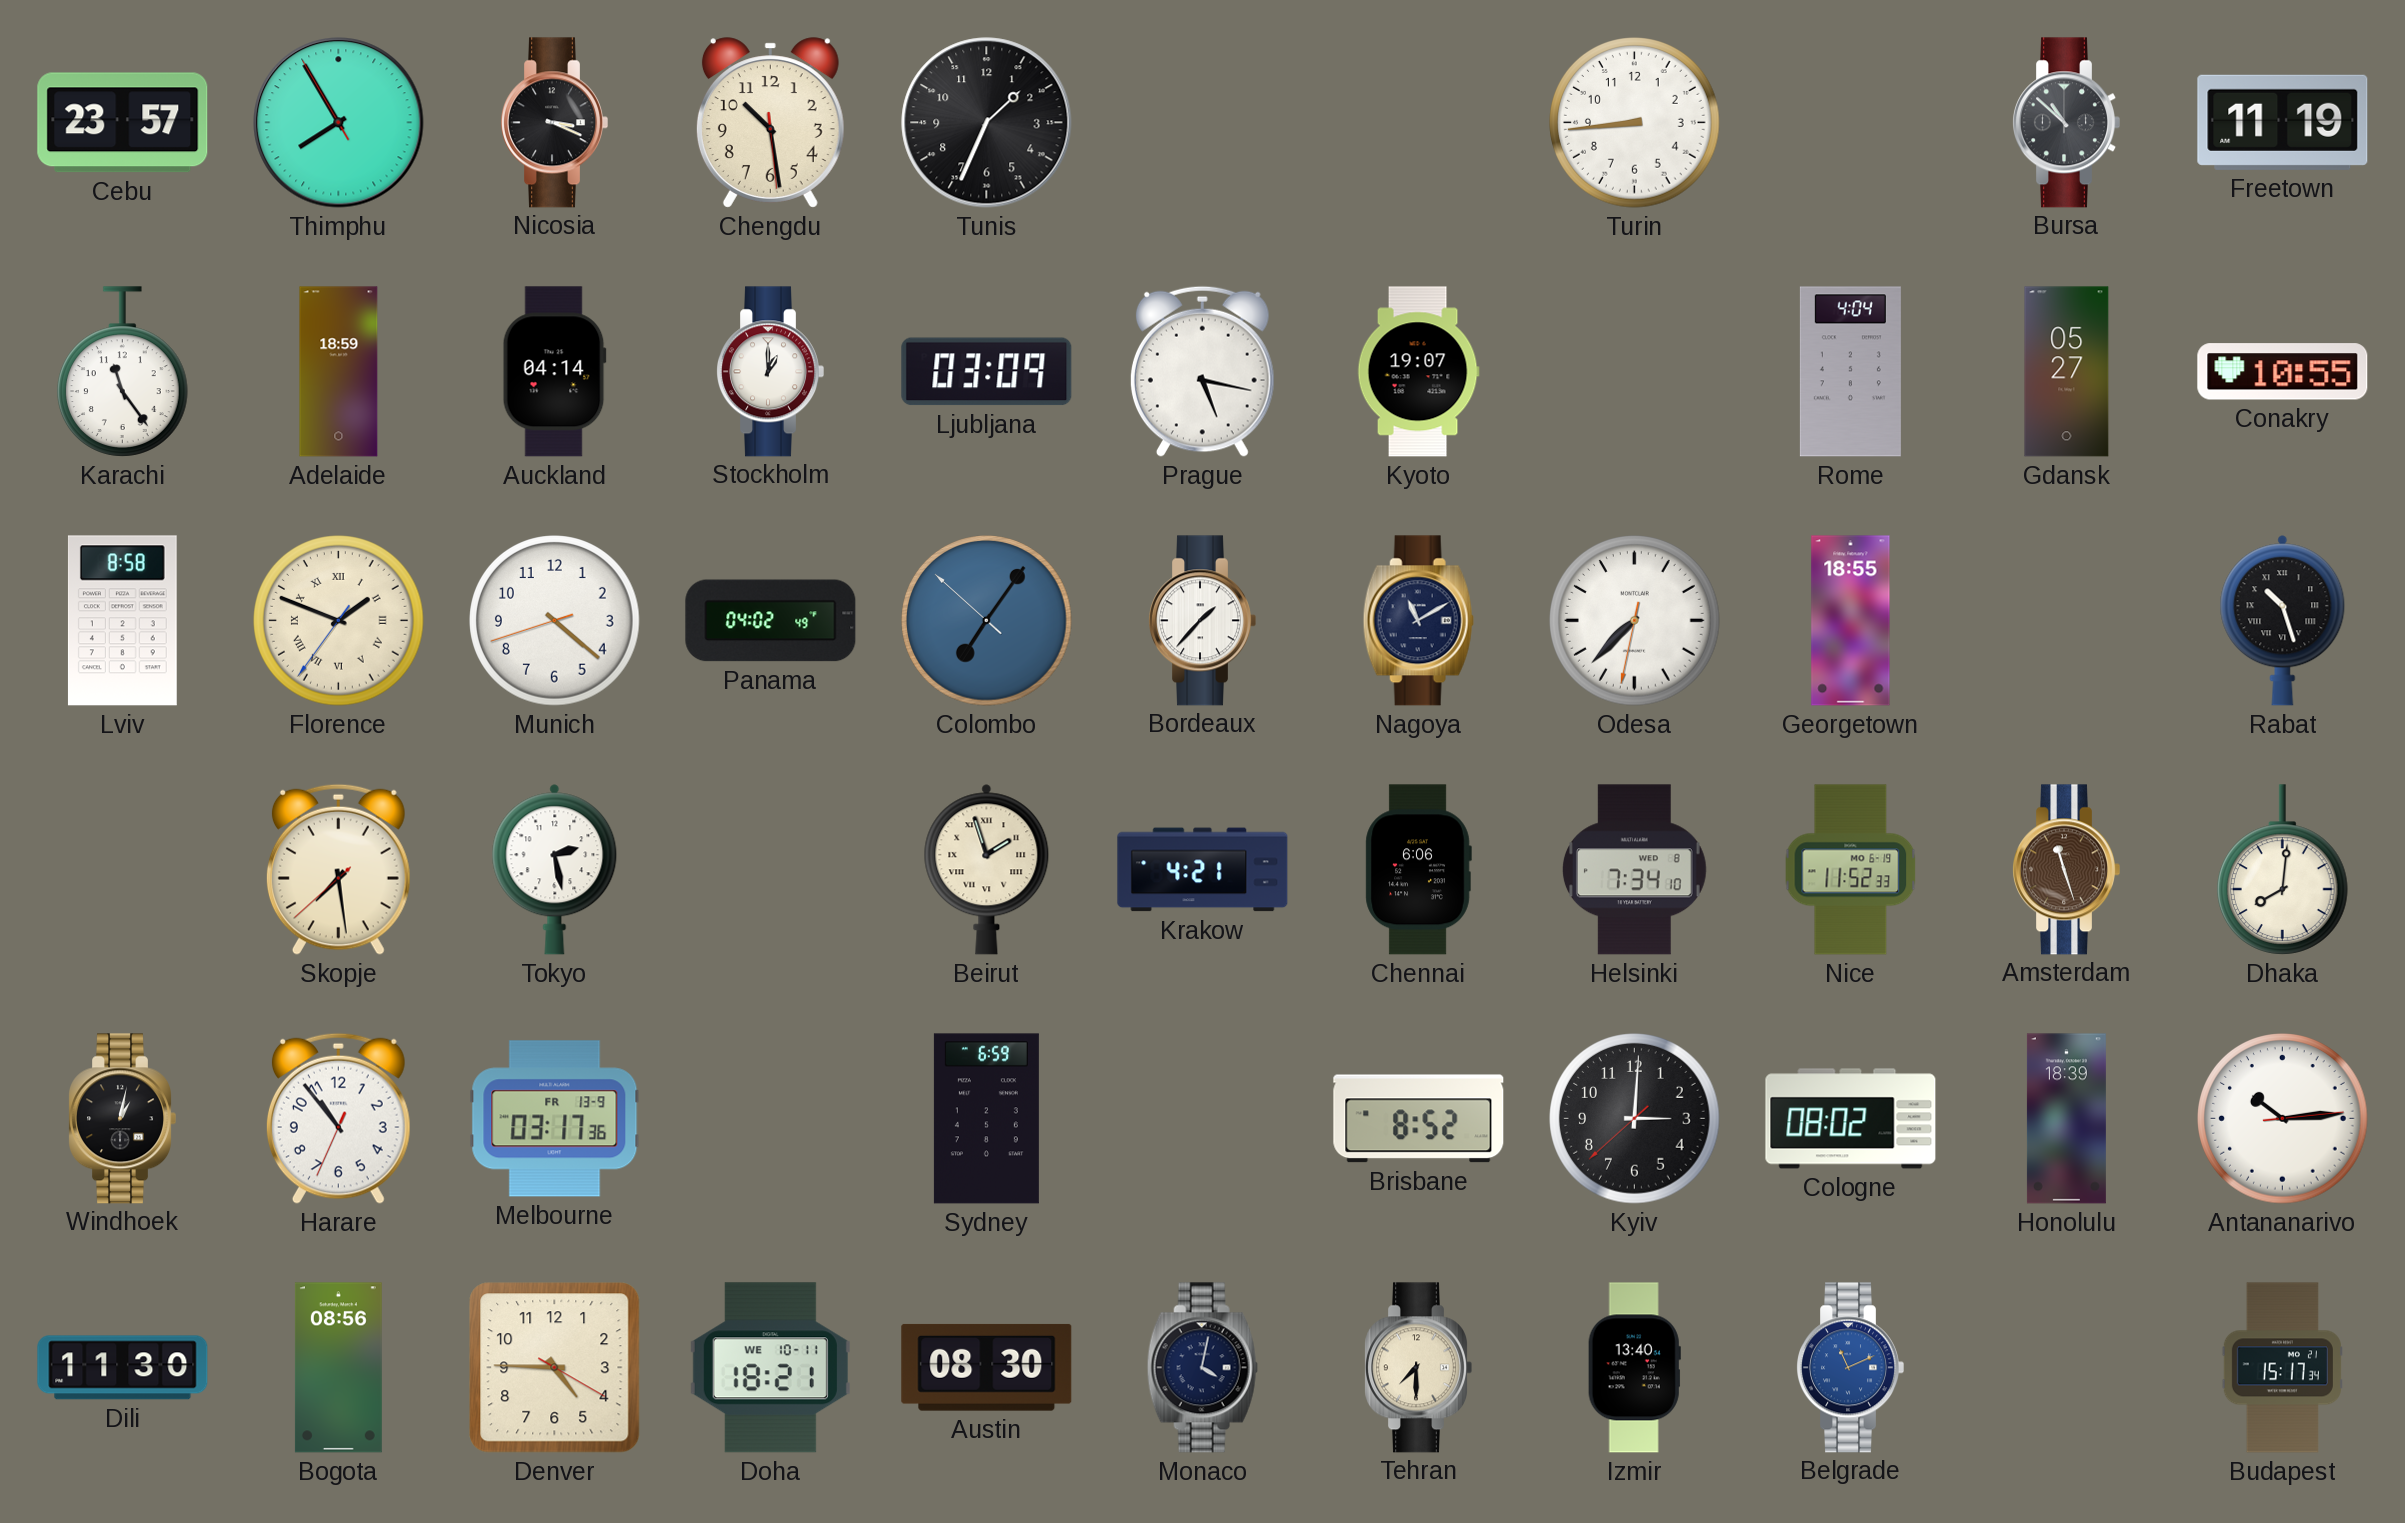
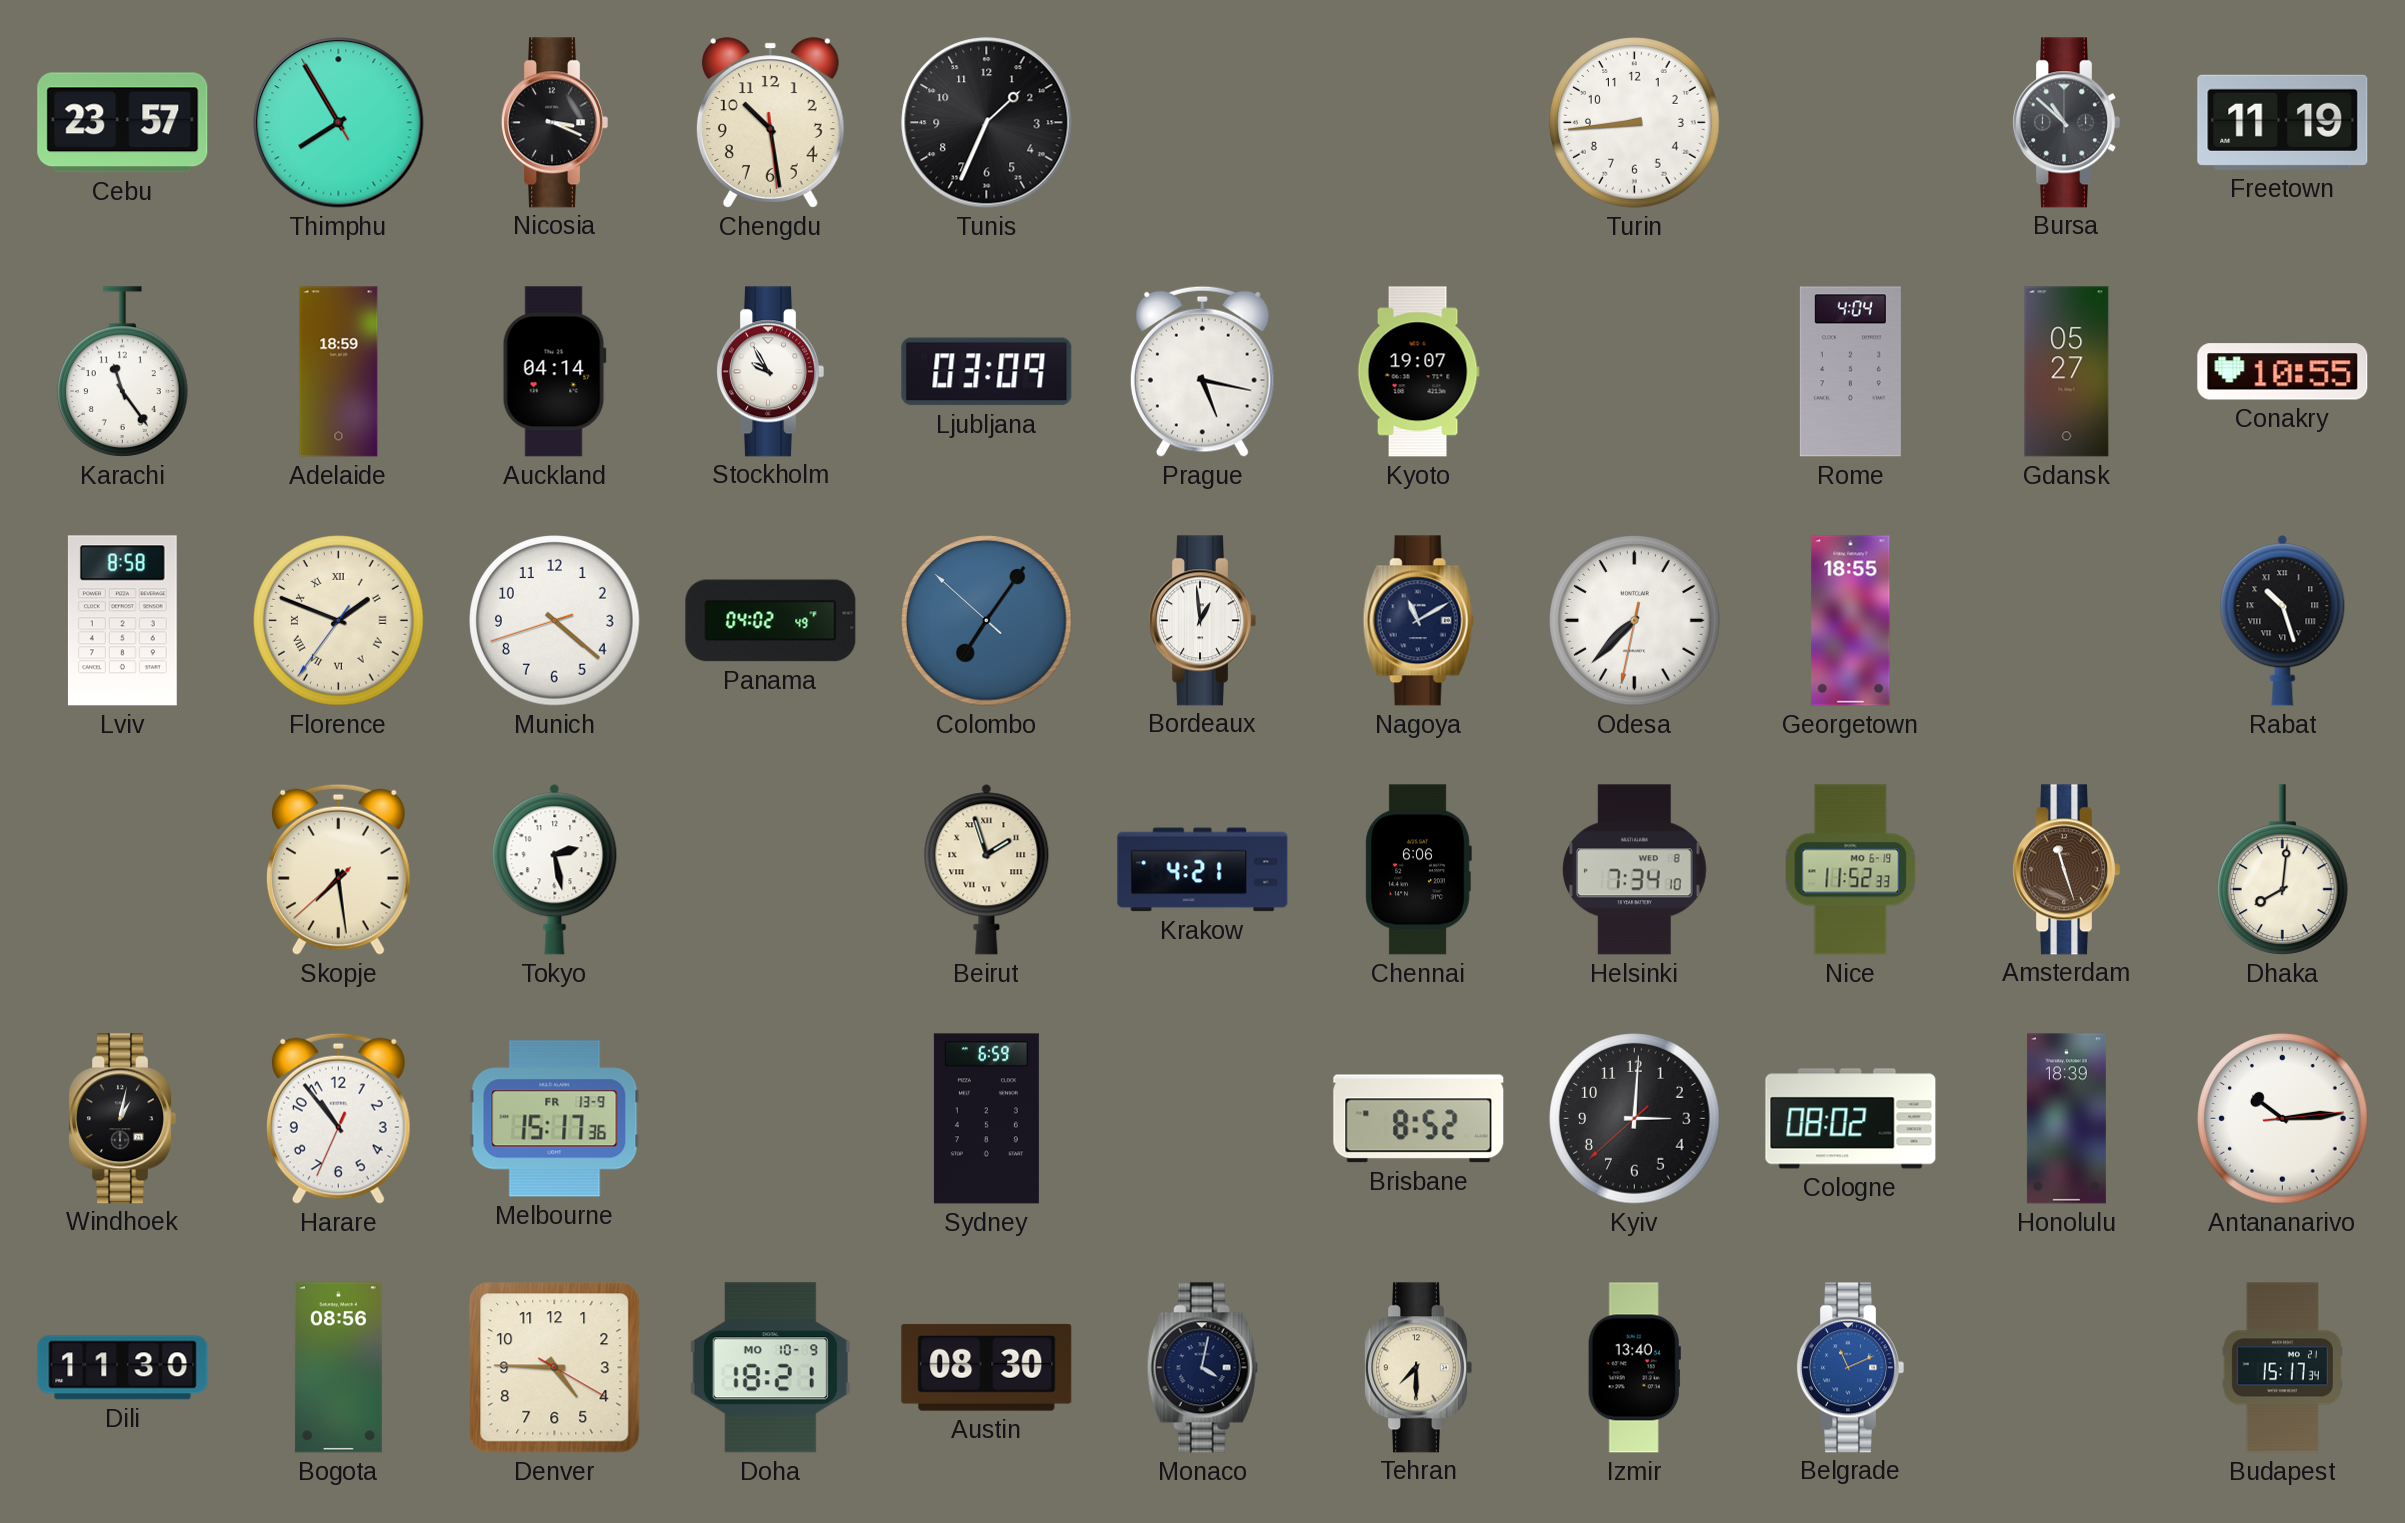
Stockholm: 1:00 -> 9:55
Bordeaux: 1:37 -> 12:59
Melbourne: 03:17 -> 15:17
Doha date: WE 10-11 -> MO 10-9
